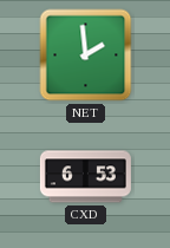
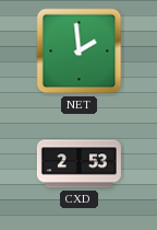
CXD: 6:53 -> 2:53
